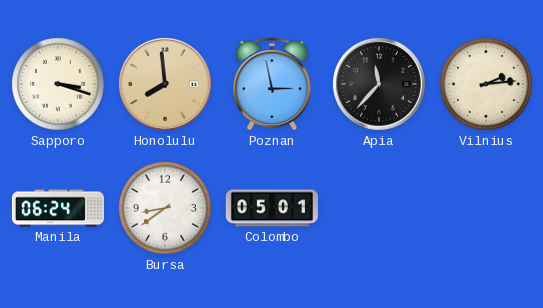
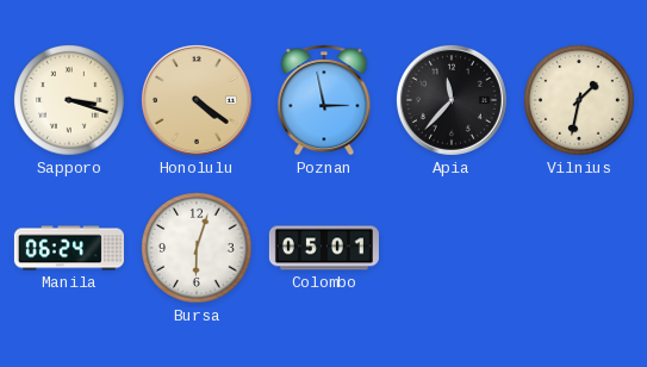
Honolulu: 7:59 -> 4:21
Vilnius: 2:14 -> 1:32
Bursa: 8:39 -> 6:03
